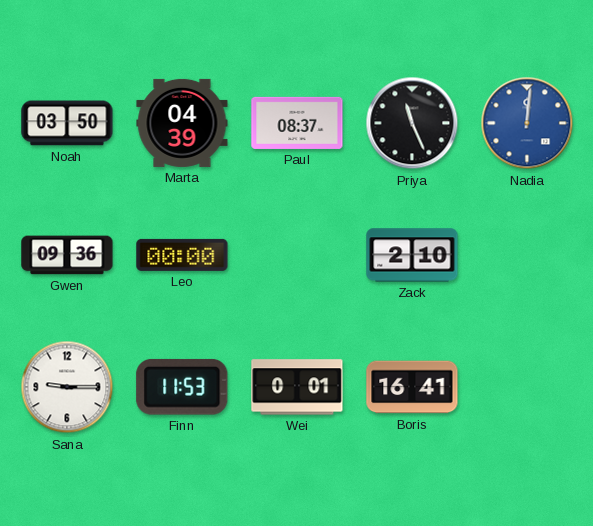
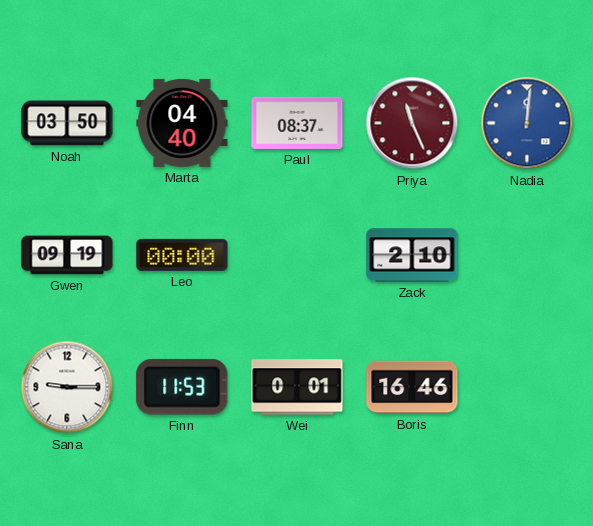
Marta: 04:39 -> 04:40
Priya dial: black -> burgundy
Gwen: 09:36 -> 09:19
Boris: 16:41 -> 16:46
